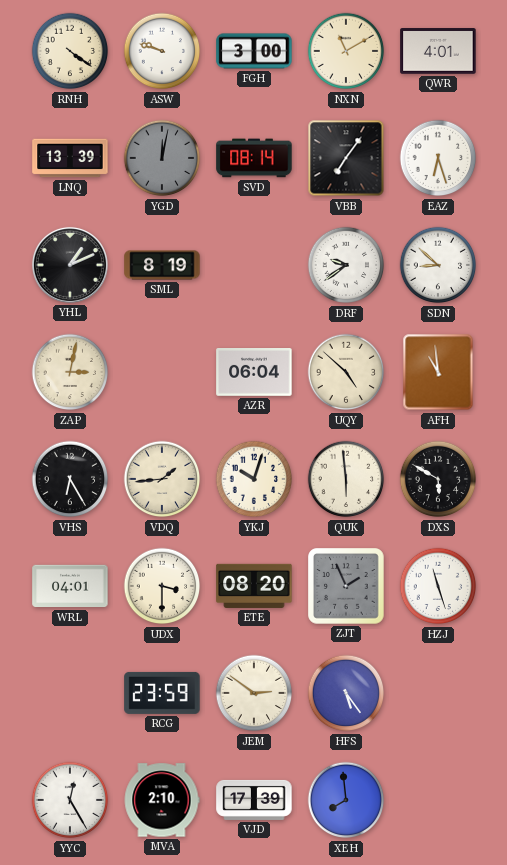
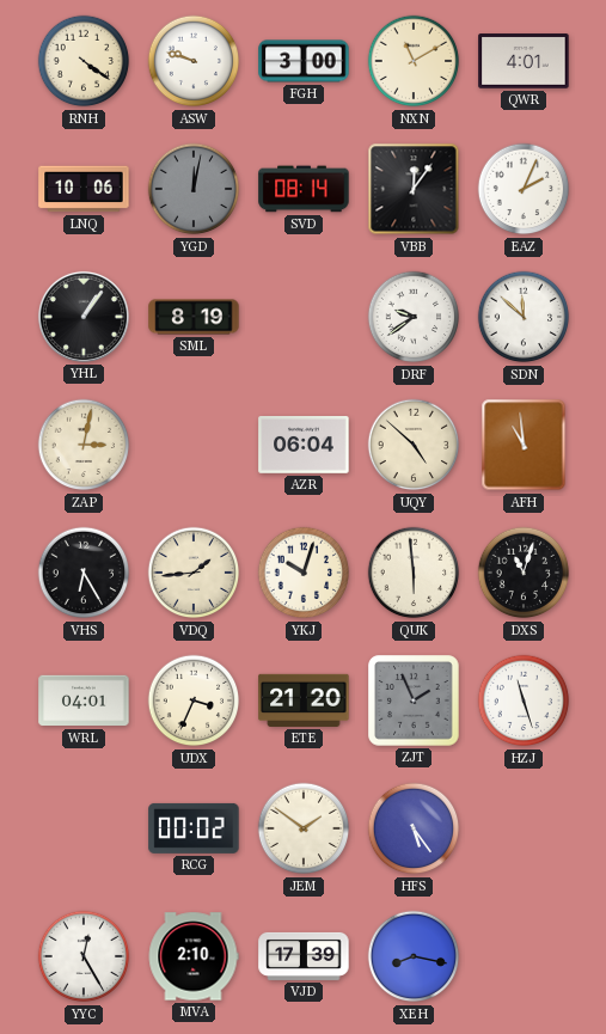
LNQ: 13:39 -> 10:06
VBB: 7:06 -> 12:06
EAZ: 6:27 -> 2:04
YHL: 1:11 -> 1:06
SDN: 8:52 -> 11:52
DXS: 5:50 -> 11:03
UDX: 3:30 -> 3:34
ETE: 08:20 -> 21:20
RCG: 23:59 -> 00:02
JEM: 2:51 -> 1:51
XEH: 7:59 -> 8:17
